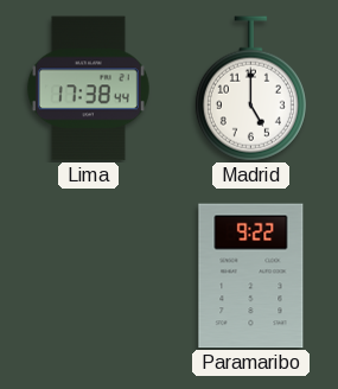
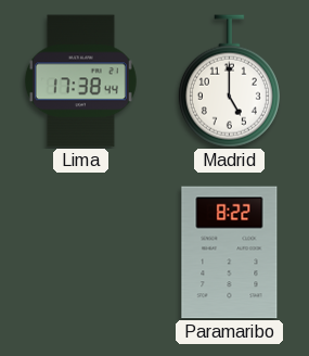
Paramaribo: 9:22 -> 8:22
